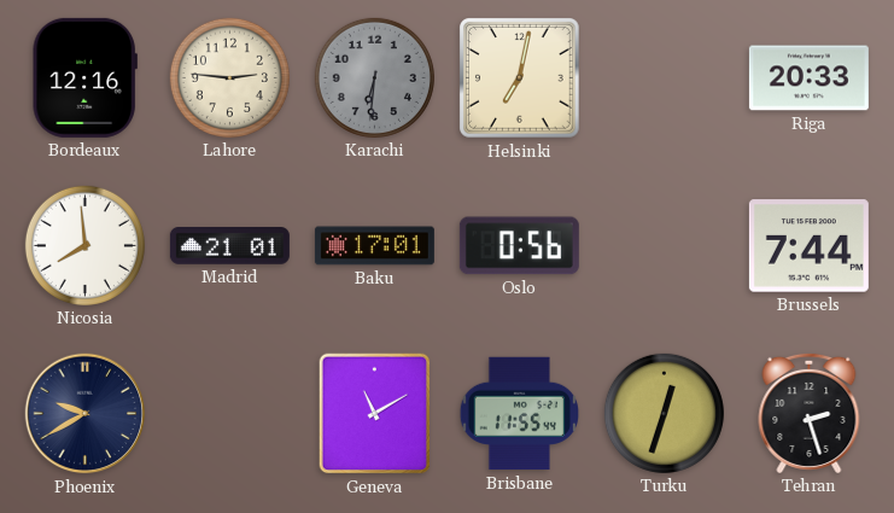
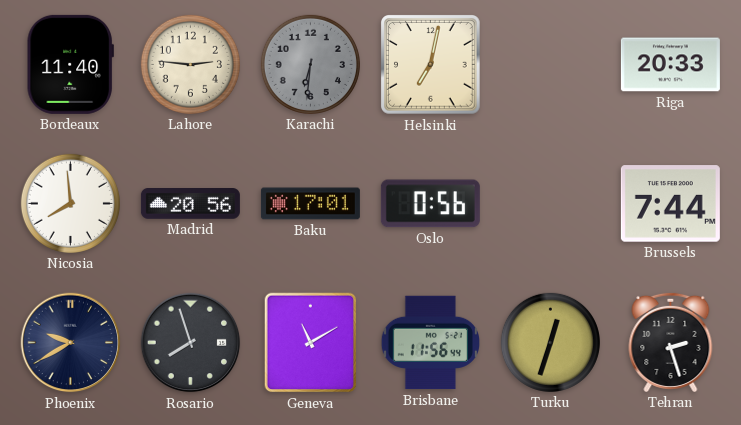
Bordeaux: 12:16 -> 11:40
Madrid: 21:01 -> 20:56
Rosario: none -> 7:57
Brisbane: 11:55 -> 11:56
